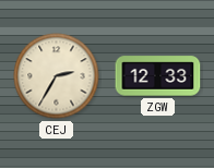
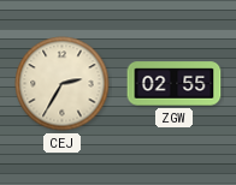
ZGW: 12:33 -> 02:55
